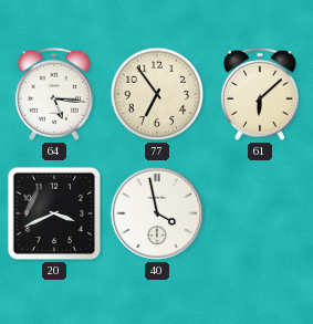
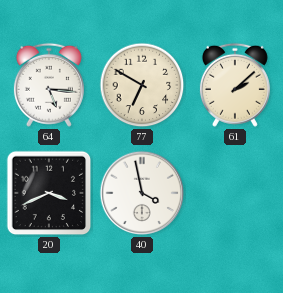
77: 6:54 -> 6:50
61: 6:08 -> 2:08
